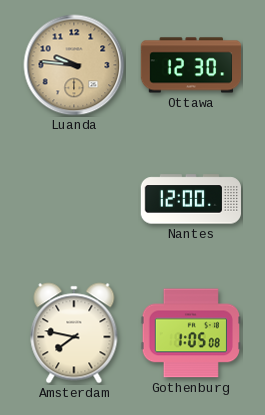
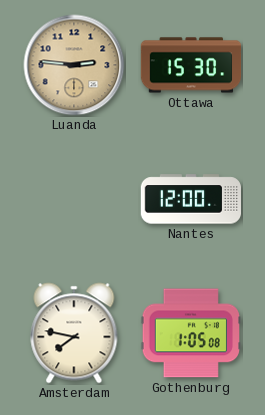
Luanda: 9:46 -> 2:46
Ottawa: 12:30 -> 15:30
